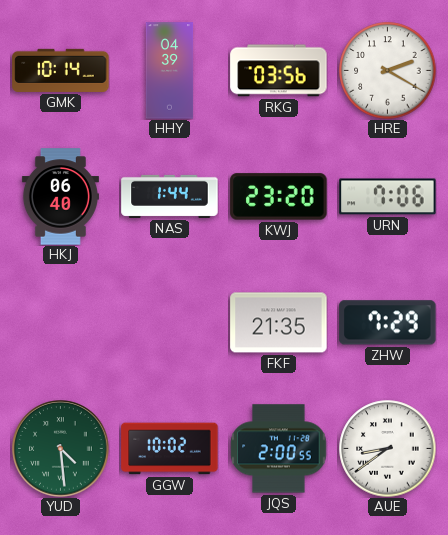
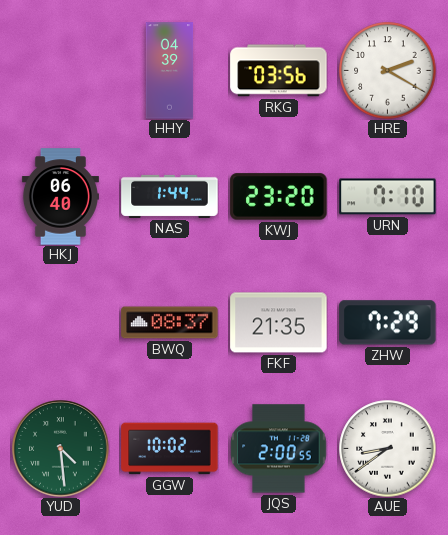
GMK: 10:14 -> none
URN: 7:06 -> 7:10
BWQ: none -> 08:37
